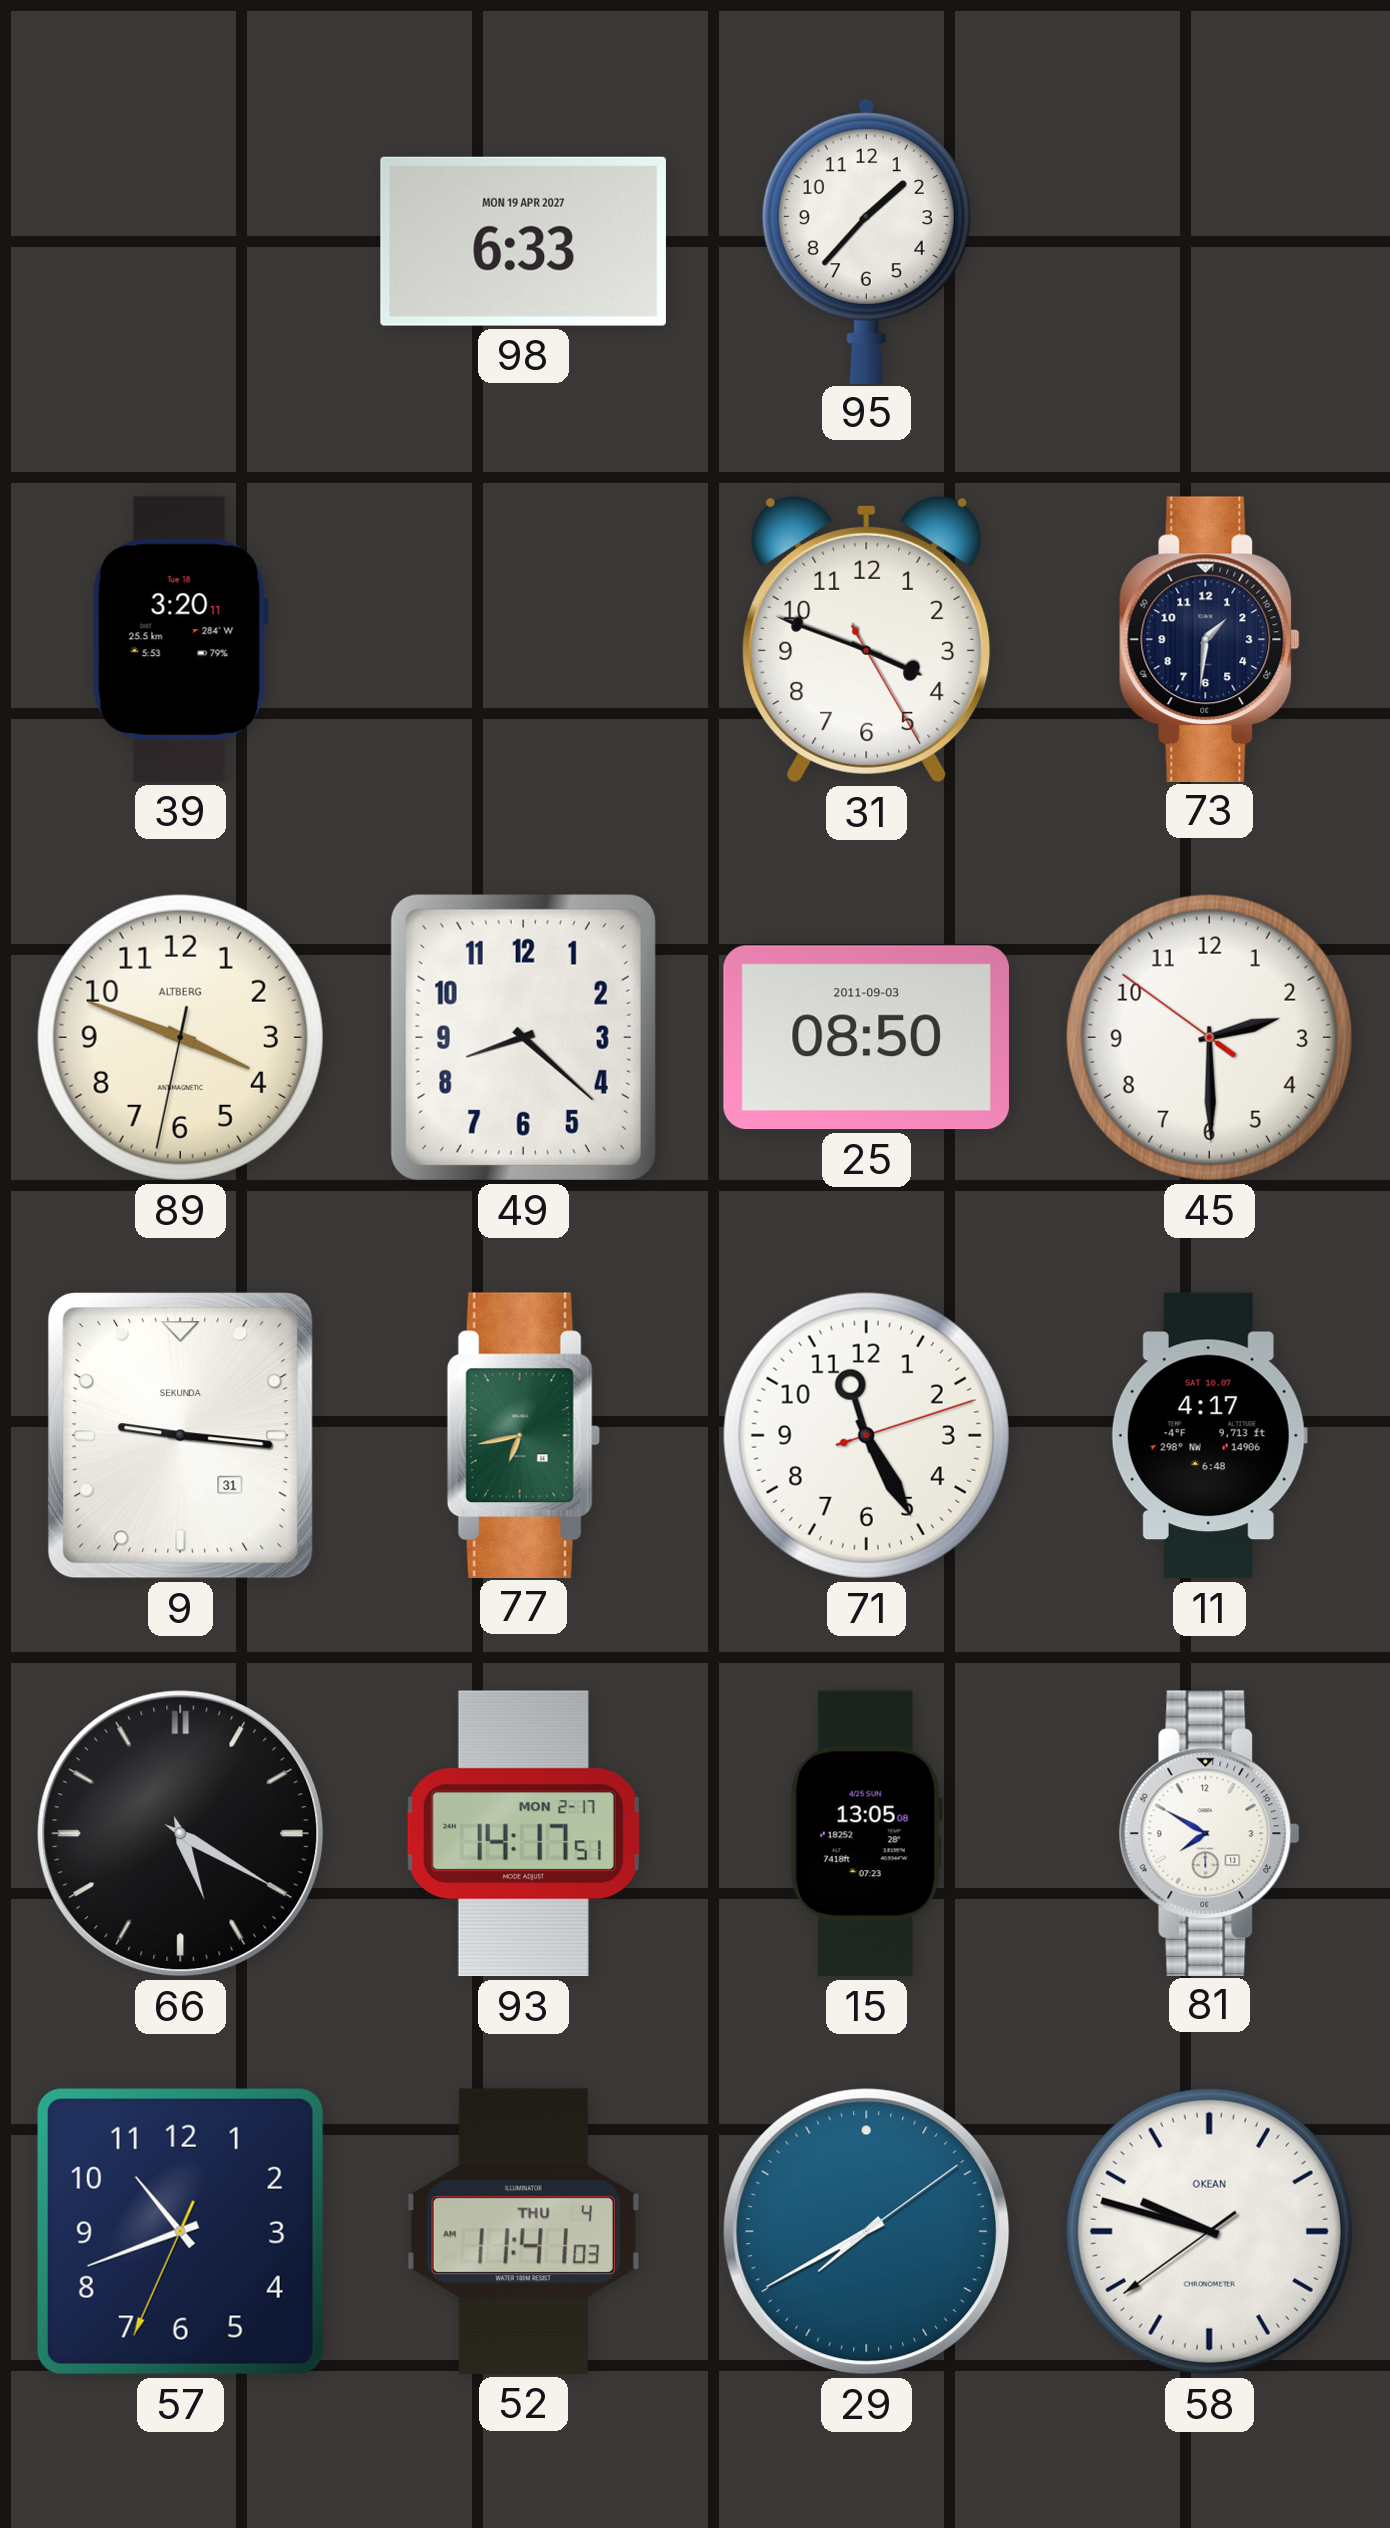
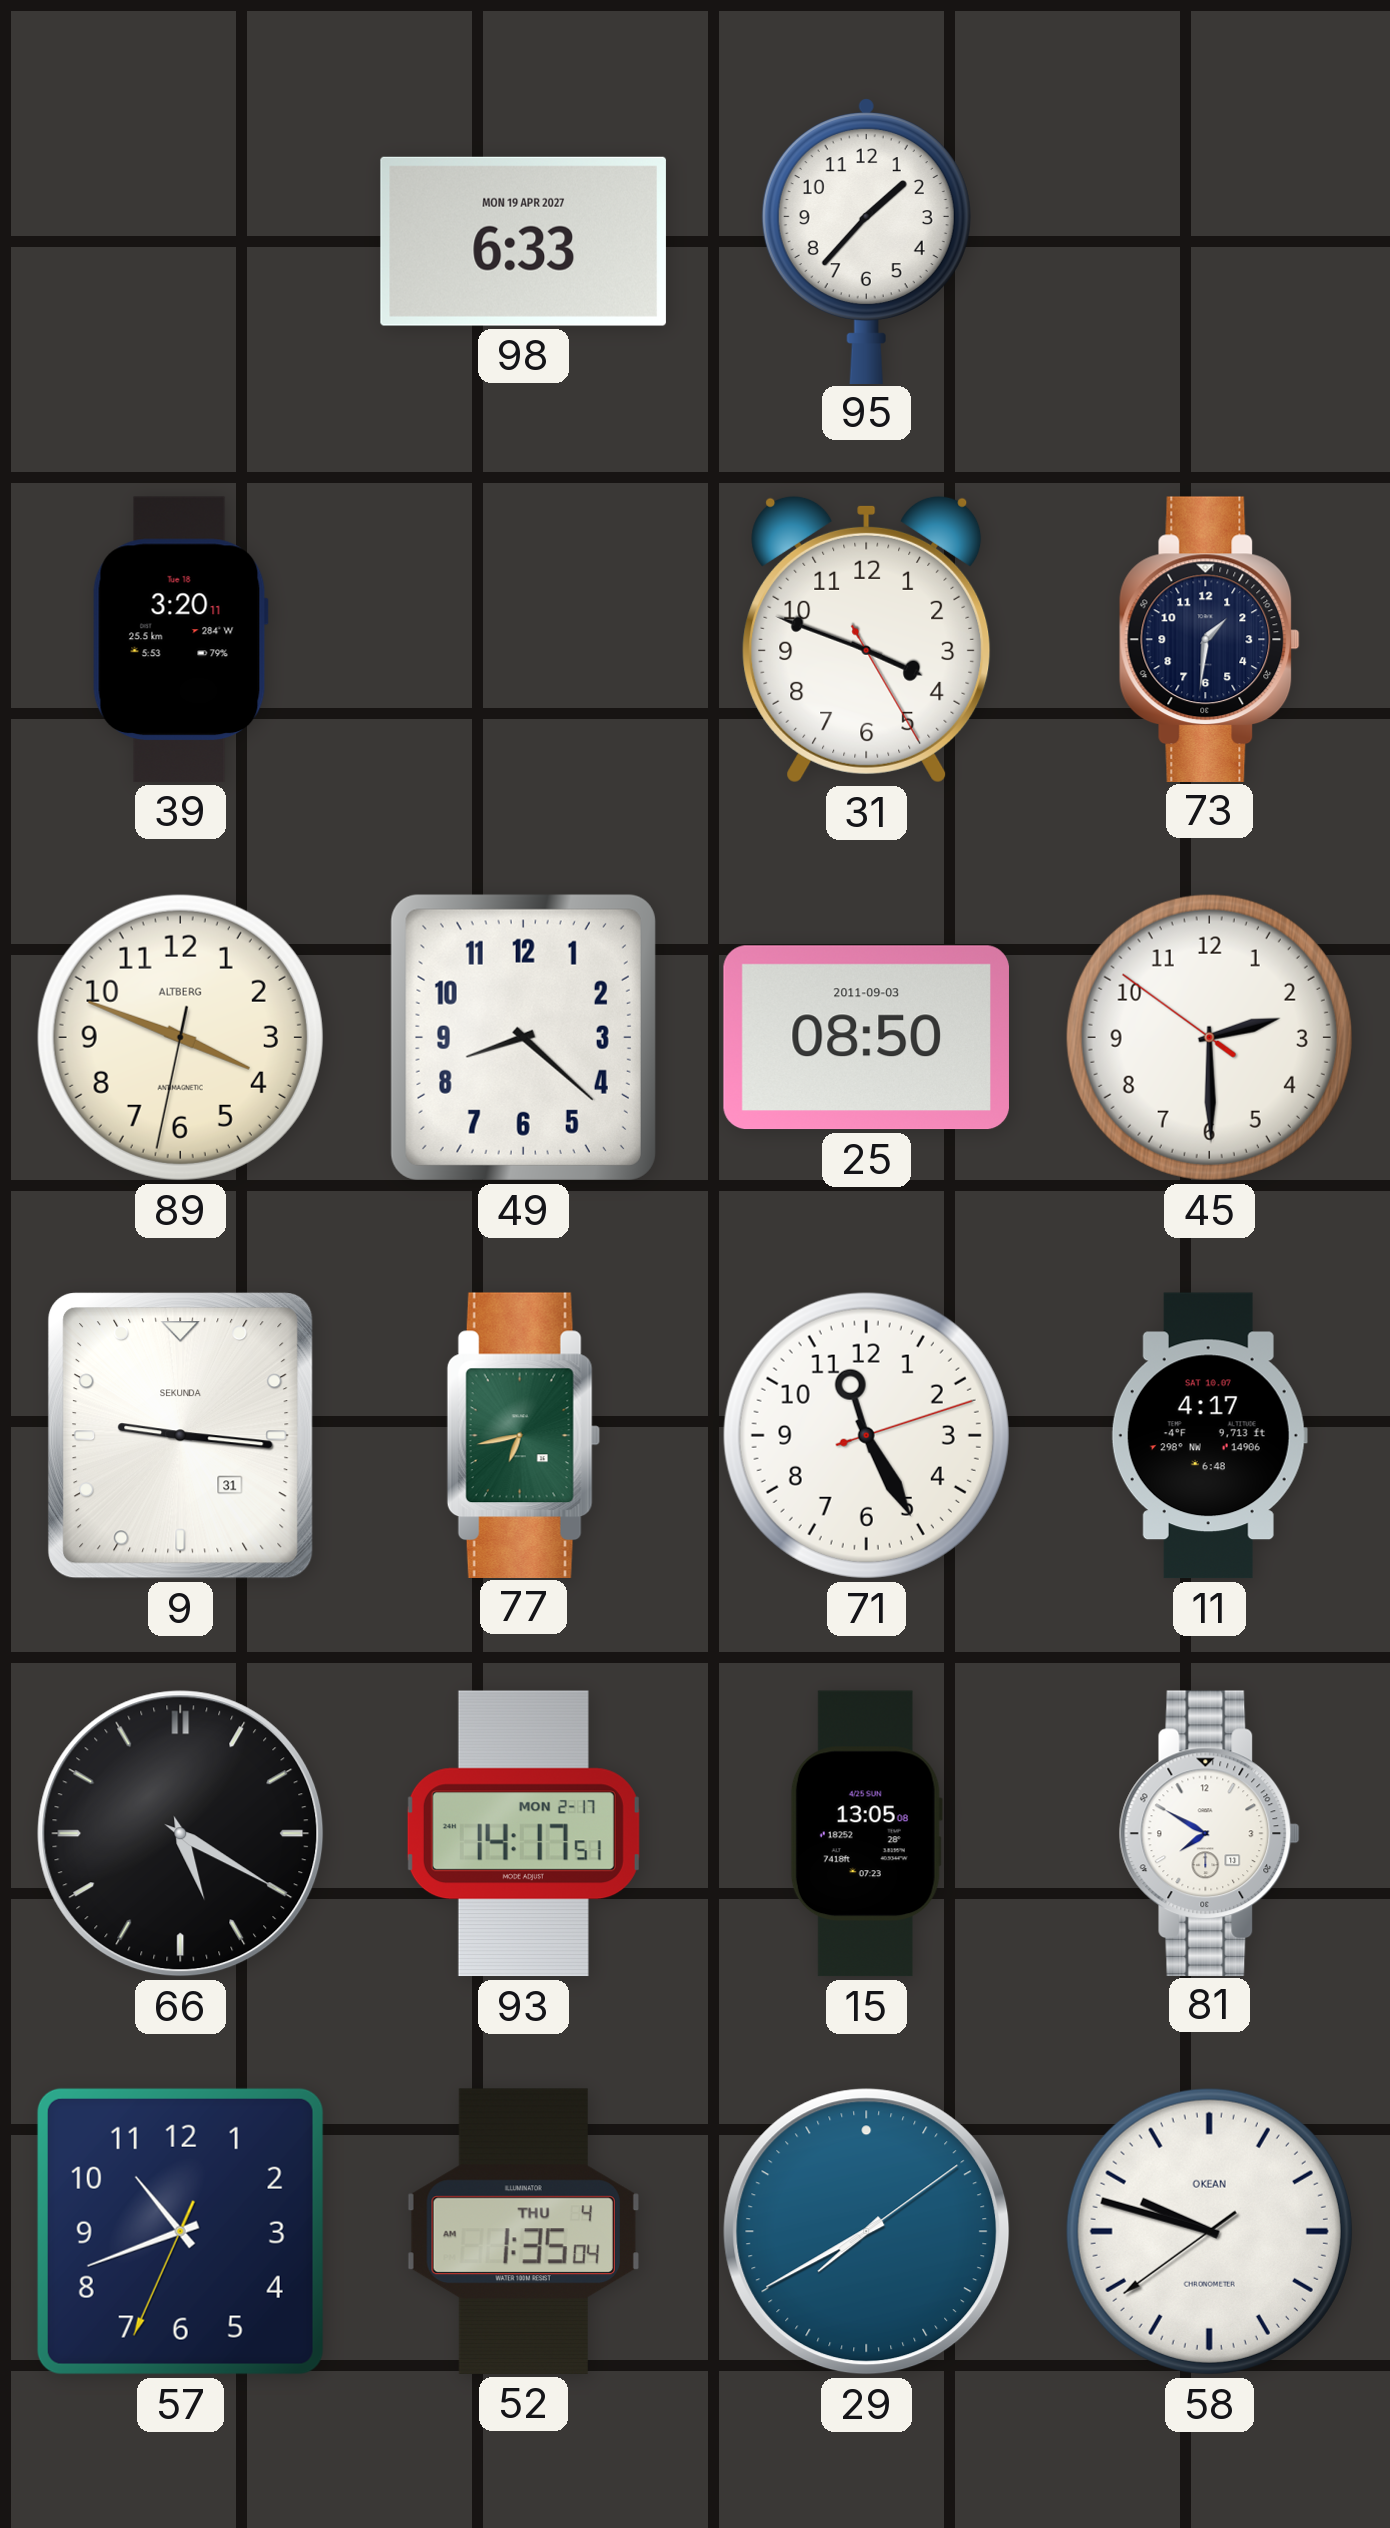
52: 11:41 -> 1:35
